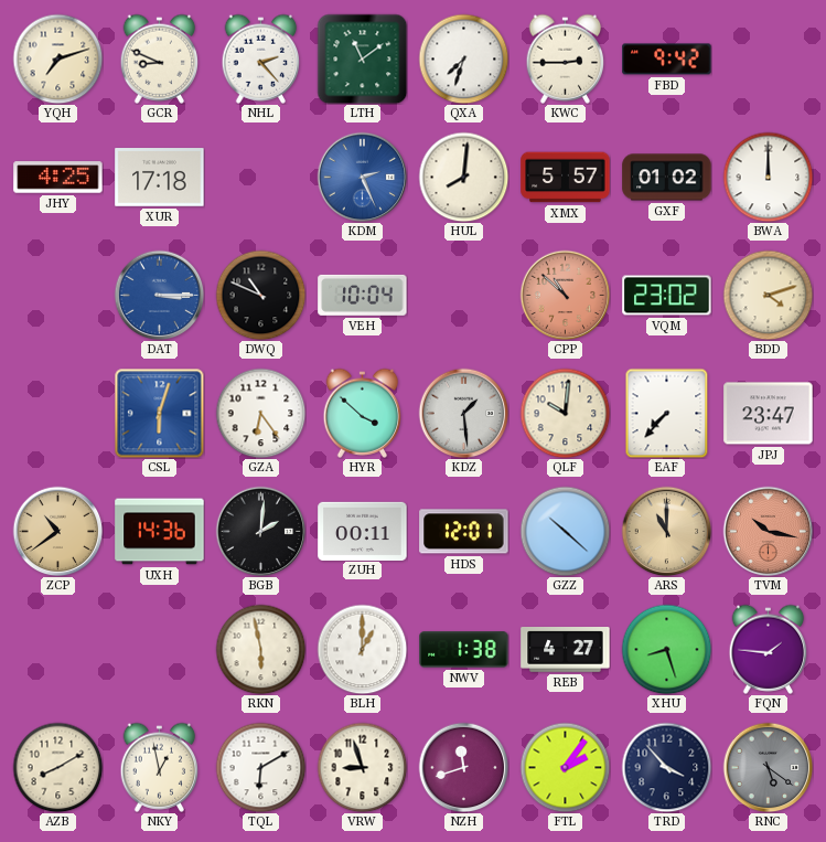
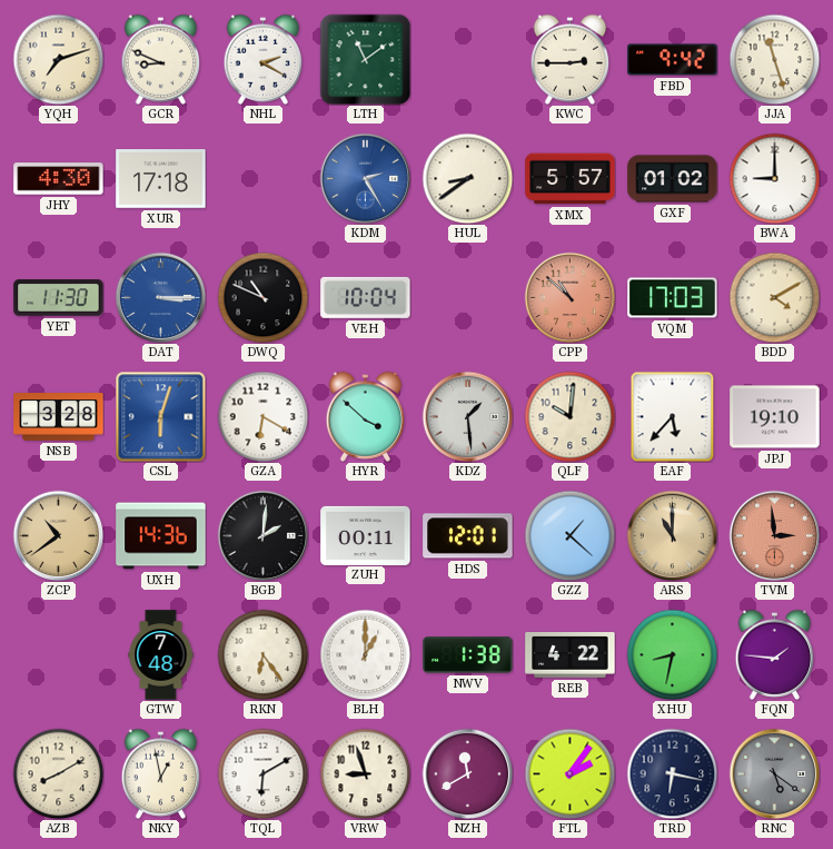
NHL: 2:23 -> 2:20
QXA: 7:33 -> none
JJA: none -> 11:27
JHY: 4:25 -> 4:30
KDM: 2:26 -> 2:25
HUL: 8:01 -> 8:39
BWA: 12:00 -> 9:00
YET: none -> 11:30
VQM: 23:02 -> 17:03
BDD: 4:12 -> 4:10
NSB: none -> 3:28
GZA: 6:24 -> 6:20
EAF: 7:37 -> 5:37
JPJ: 23:47 -> 19:10
GZZ: 10:22 -> 1:22
TVM: 10:17 -> 2:59
GTW: none -> 7:48
RKN: 5:58 -> 6:24
REB: 4:27 -> 4:22
XHU: 8:27 -> 8:32
NZH: 11:42 -> 11:40
TRD: 3:53 -> 6:17
